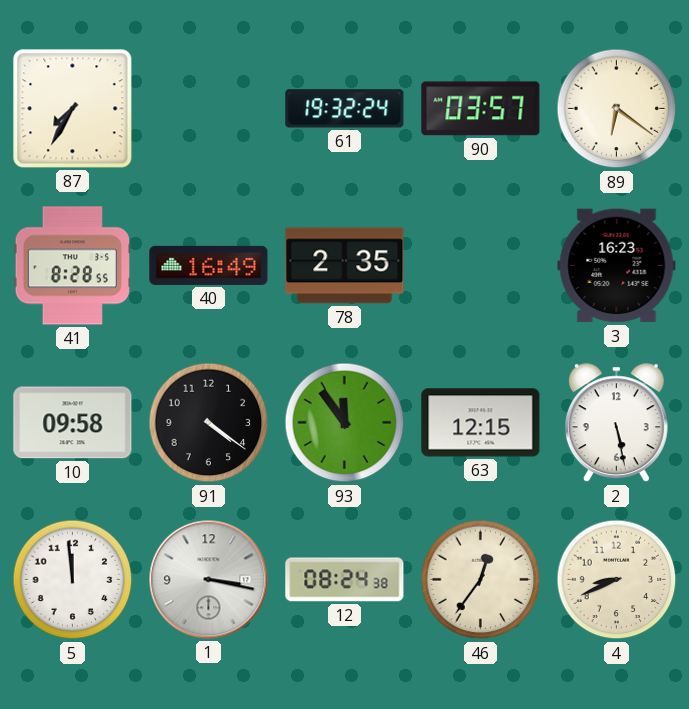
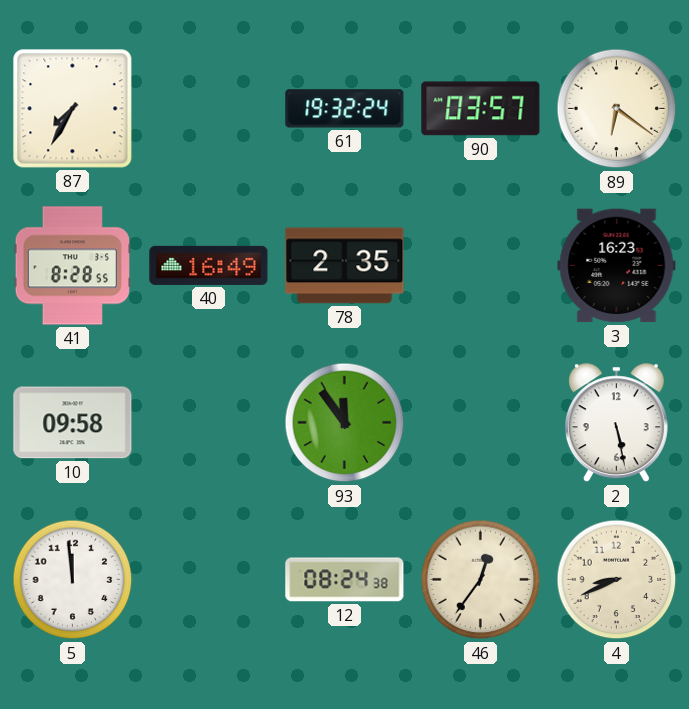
91: 4:21 -> none
63: 12:15 -> none
1: 3:17 -> none
